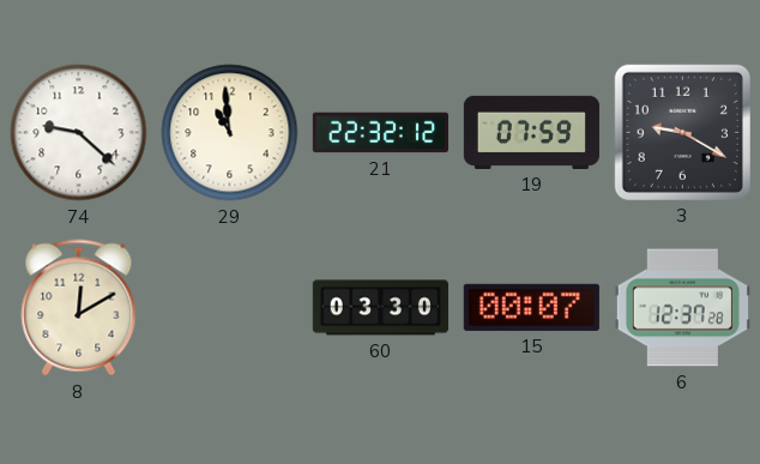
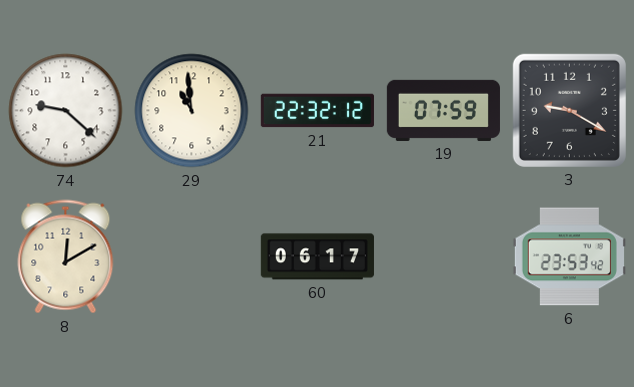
60: 03:30 -> 06:17
15: 00:07 -> none
6: 12:37 -> 23:53
